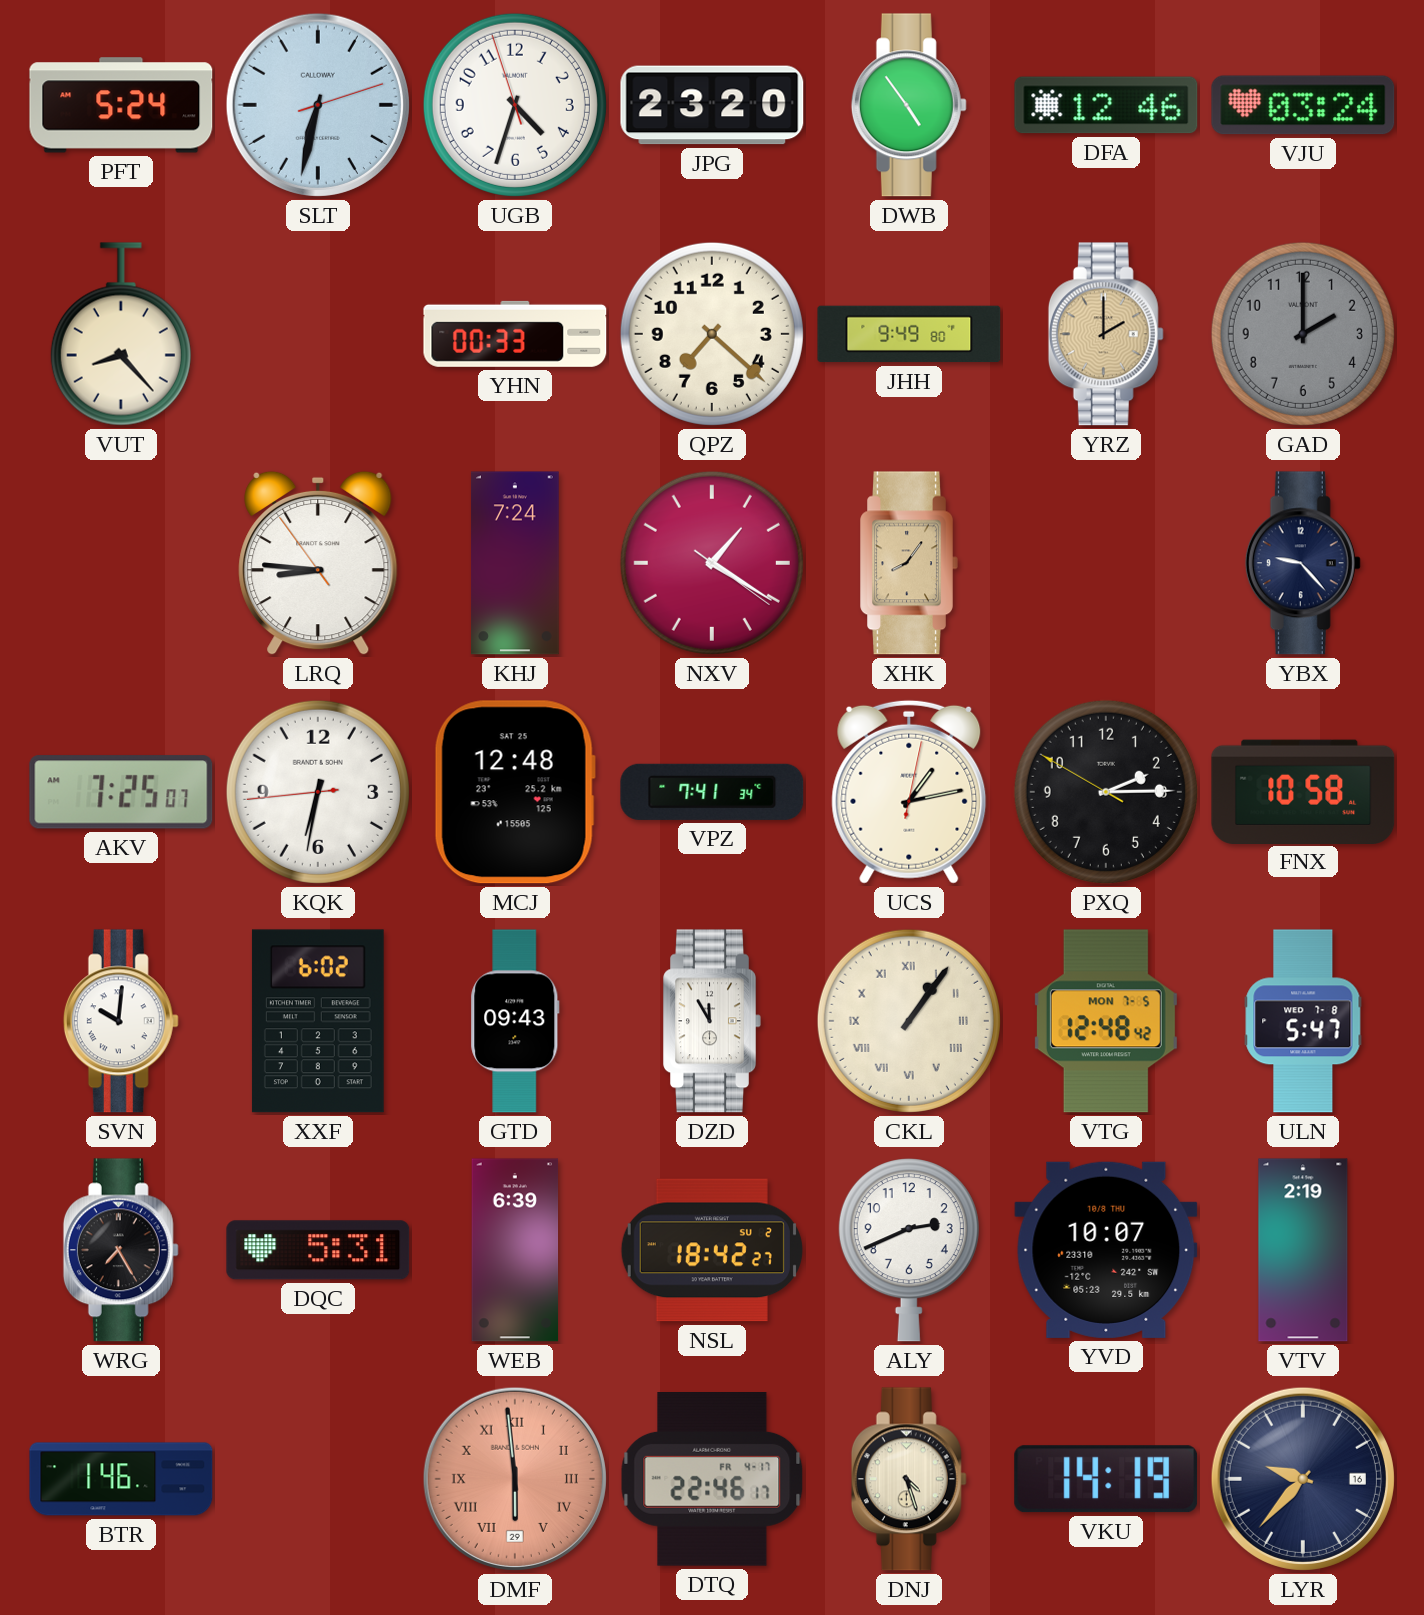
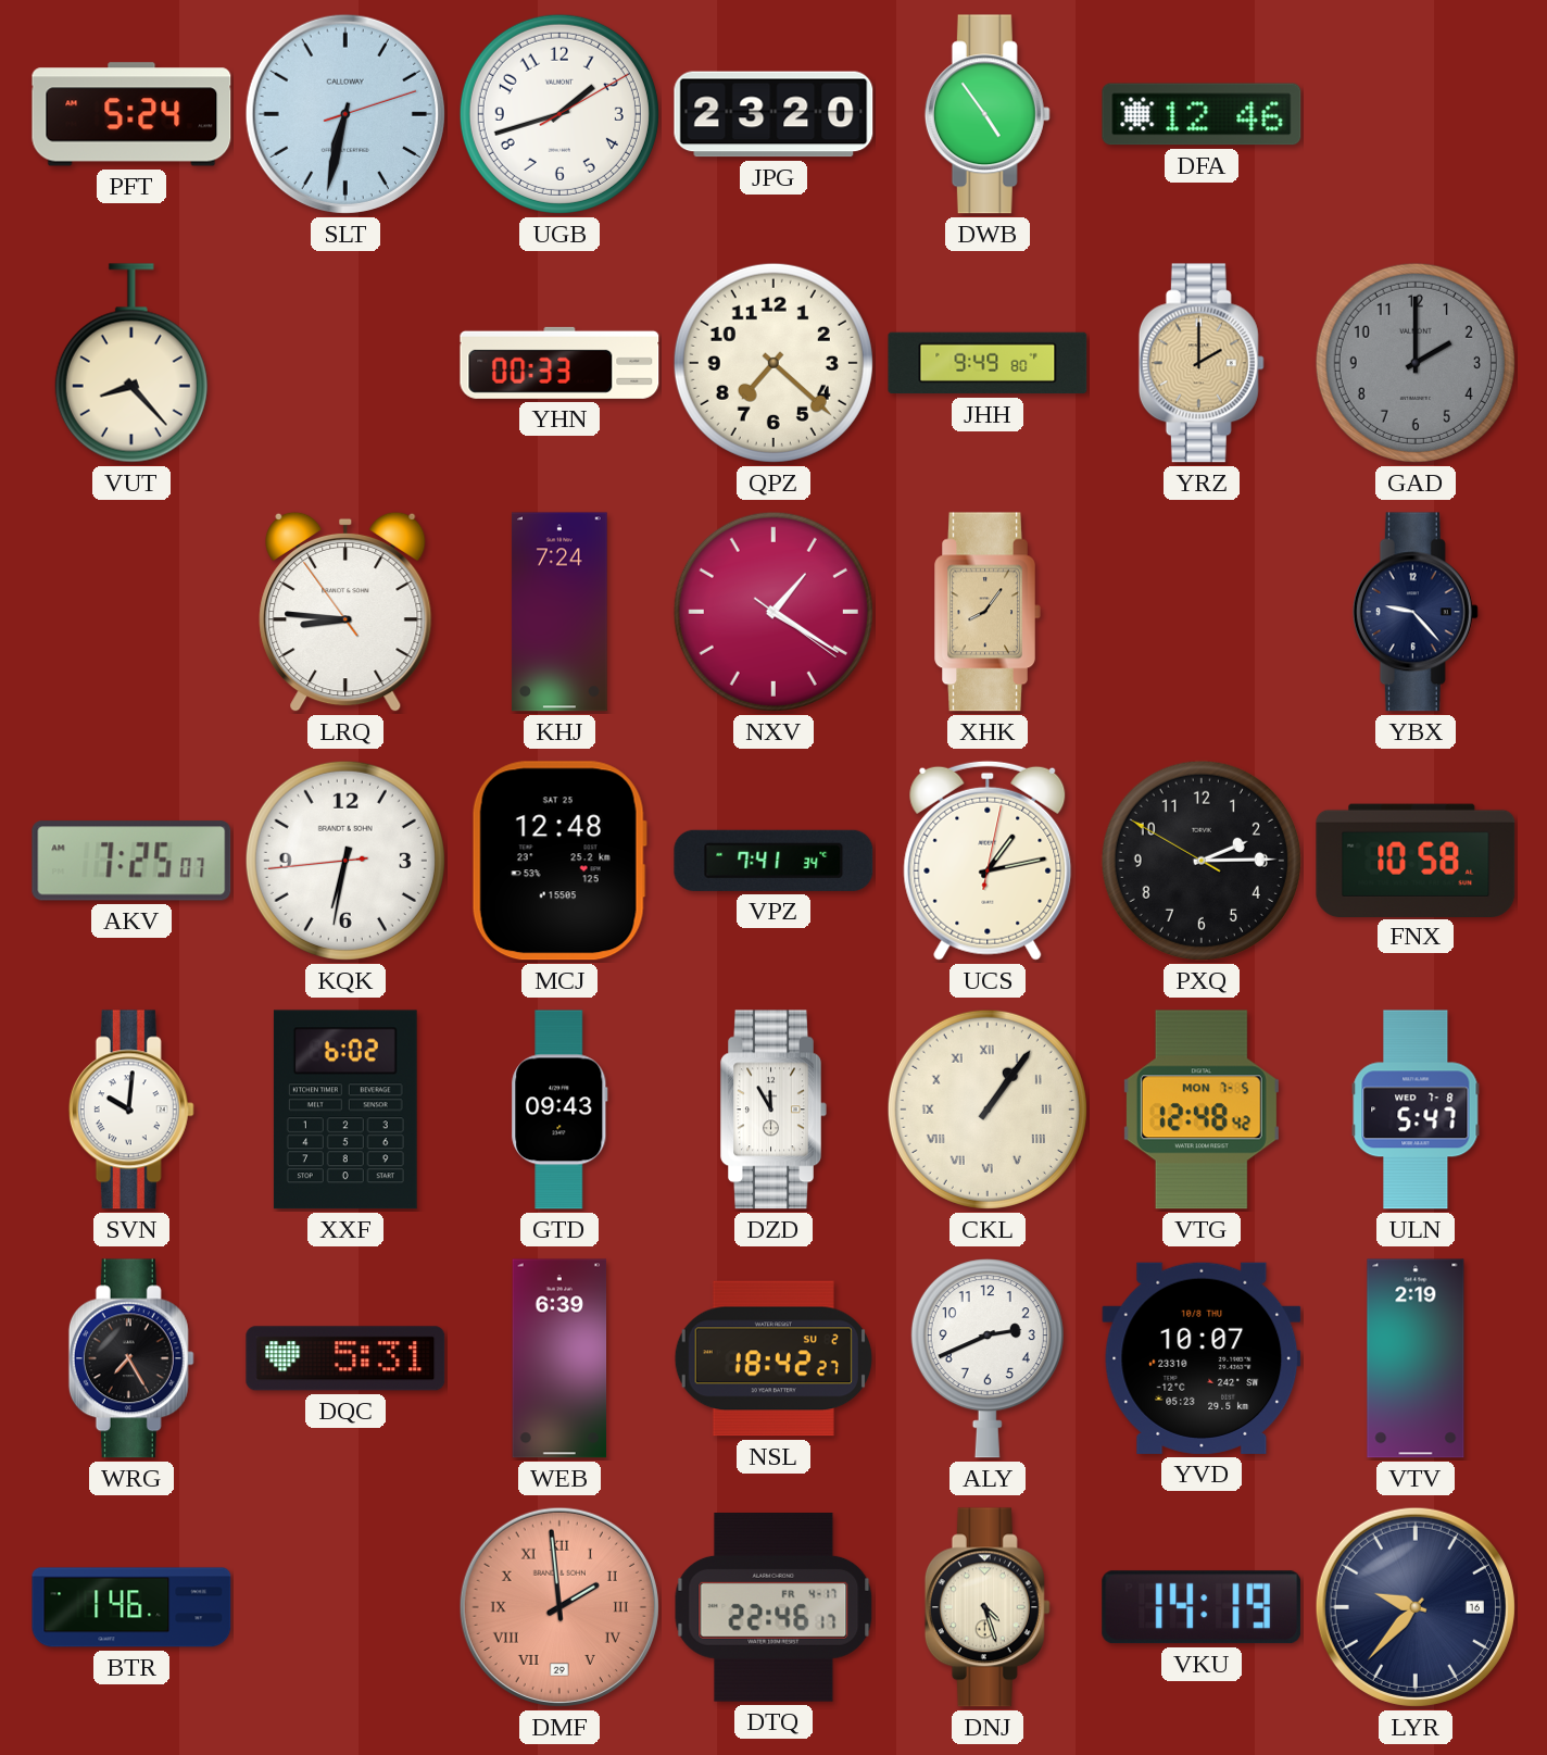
UGB: 4:32 -> 1:42
VJU: 03:24 -> none
DMF: 5:59 -> 1:59
